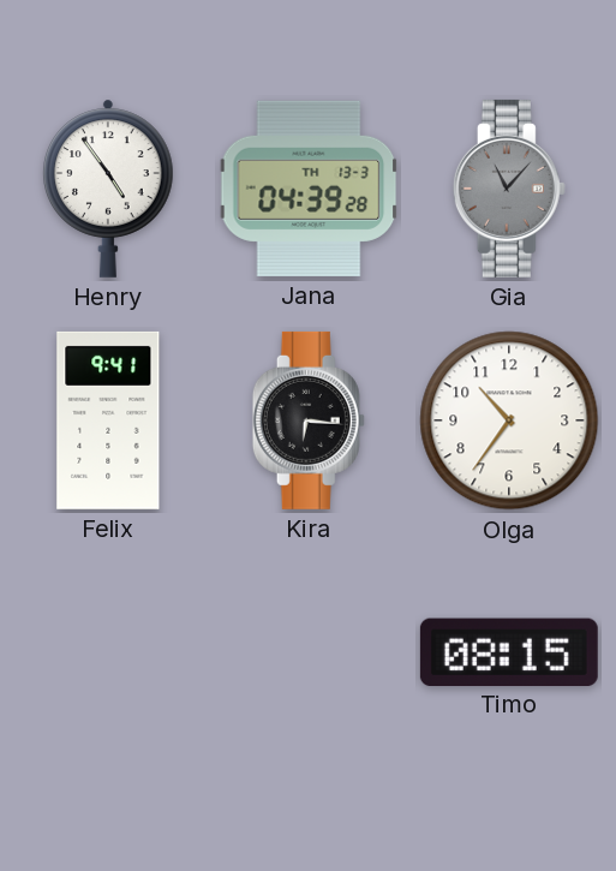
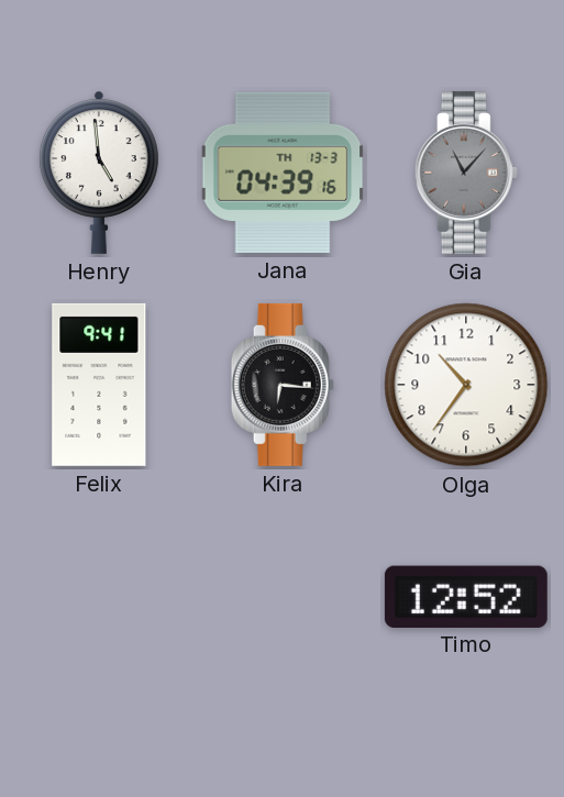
Henry: 4:54 -> 4:59
Jana: 04:39:28 -> 04:39:16
Timo: 08:15 -> 12:52
